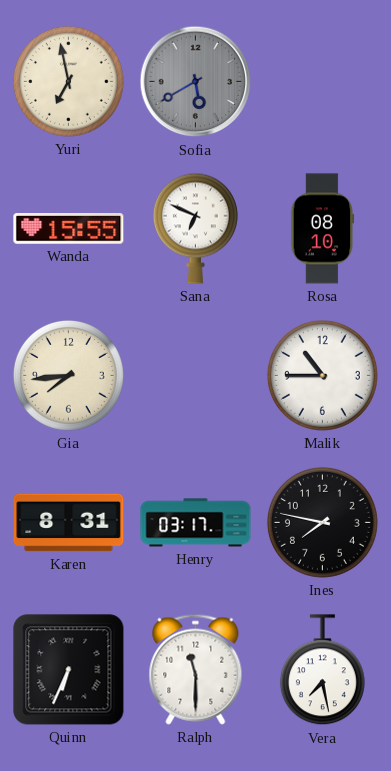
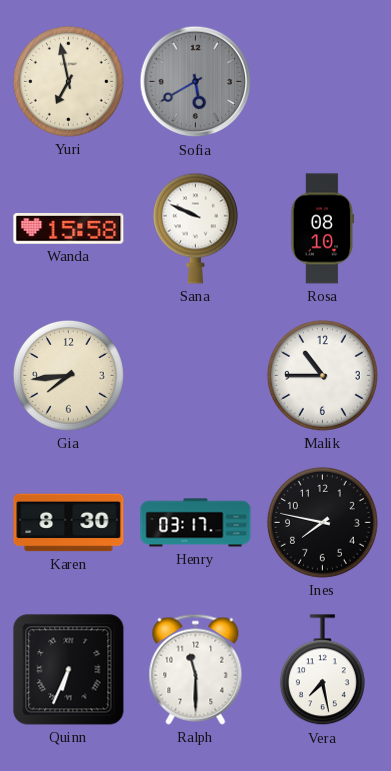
Wanda: 15:55 -> 15:58
Sana: 6:49 -> 9:49
Karen: 8:31 -> 8:30
